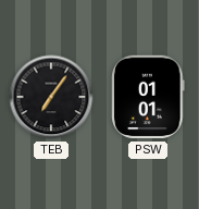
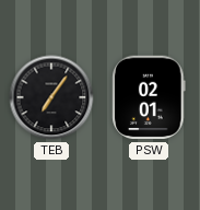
PSW: 01:01 -> 02:01
